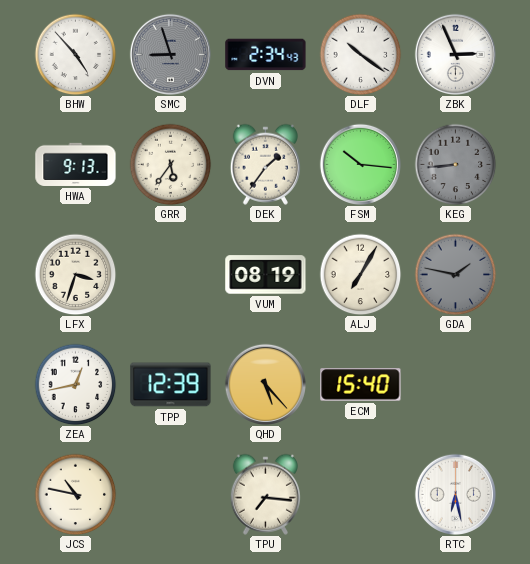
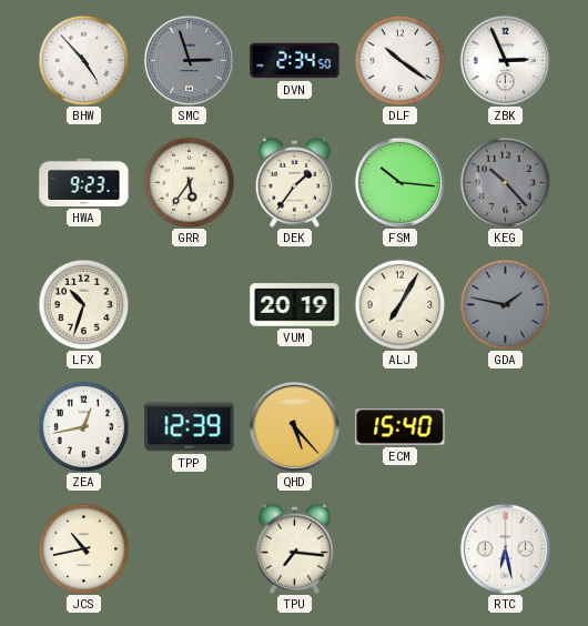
SMC: 8:57 -> 2:57
DVN: 2:34:43 -> 2:34:50
HWA: 9:13 -> 9:23
KEG: 8:44 -> 10:23
LFX: 3:33 -> 10:33
VUM: 08:19 -> 20:19
JCS: 10:47 -> 10:43
